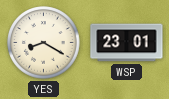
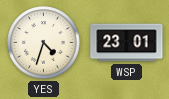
YES: 8:20 -> 4:33
